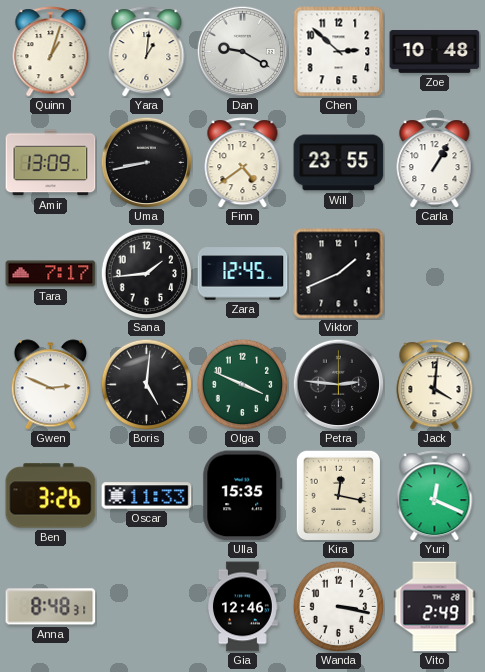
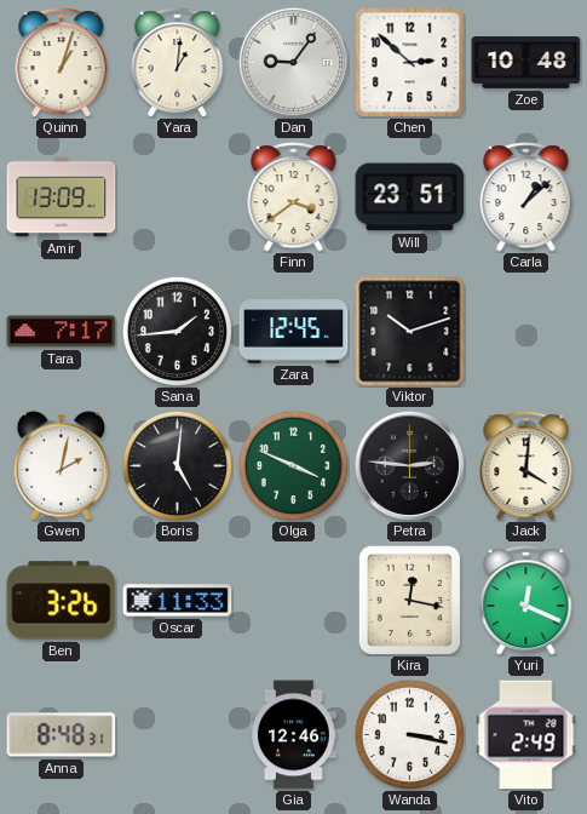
Dan: 9:20 -> 9:06
Uma: 8:43 -> none
Finn: 4:39 -> 3:39
Will: 23:55 -> 23:51
Carla: 1:05 -> 1:08
Viktor: 1:41 -> 10:12
Gwen: 2:49 -> 2:02
Ulla: 15:35 -> none
